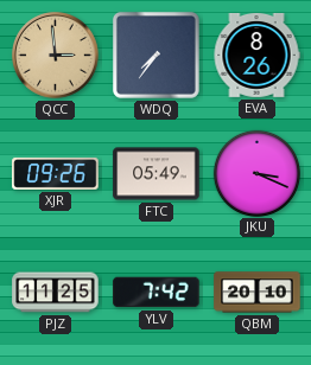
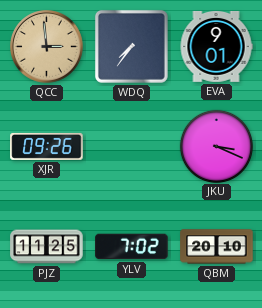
EVA: 8:26 -> 9:01
FTC: 05:49 -> none
YLV: 7:42 -> 7:02
